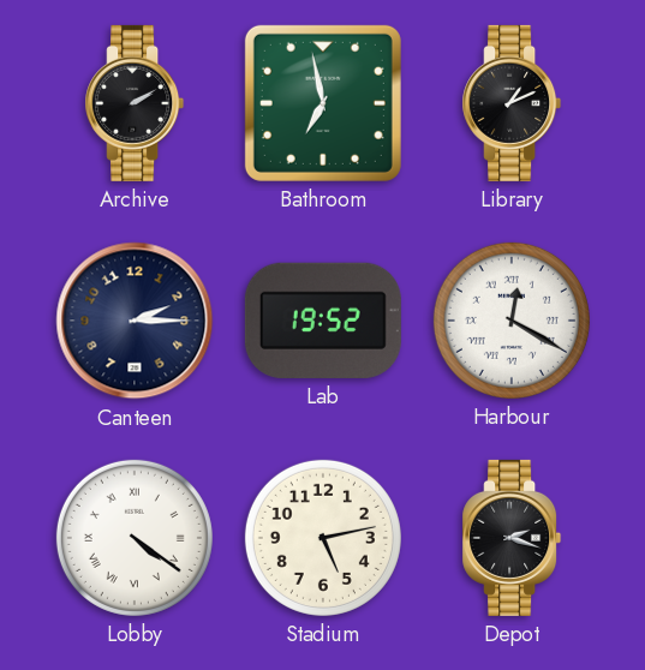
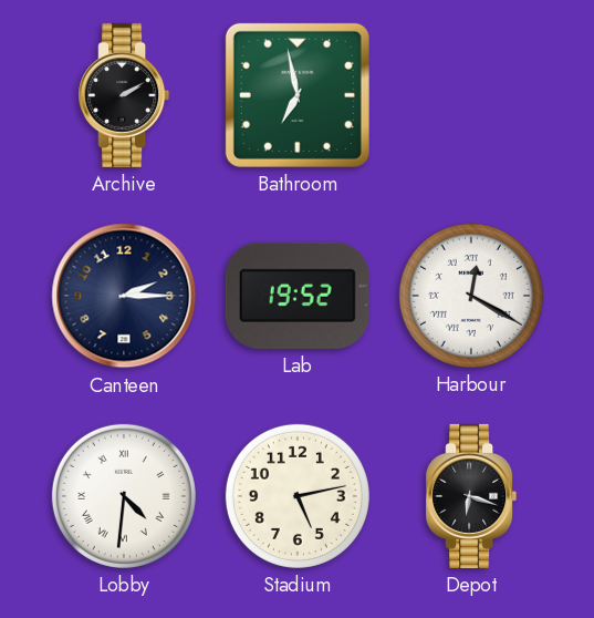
Library: 1:11 -> none
Lobby: 4:21 -> 4:31
Depot: 2:18 -> 6:18
